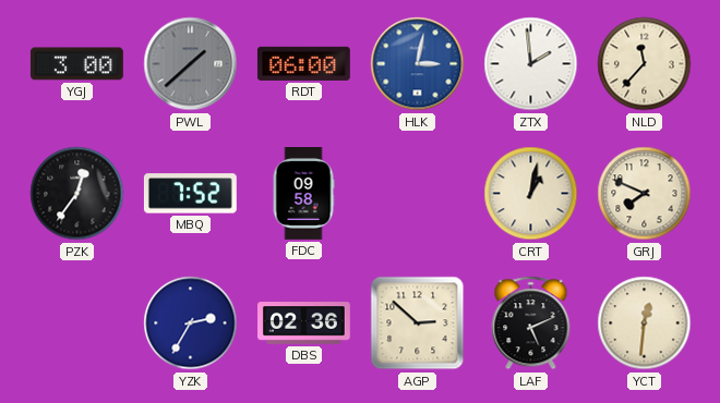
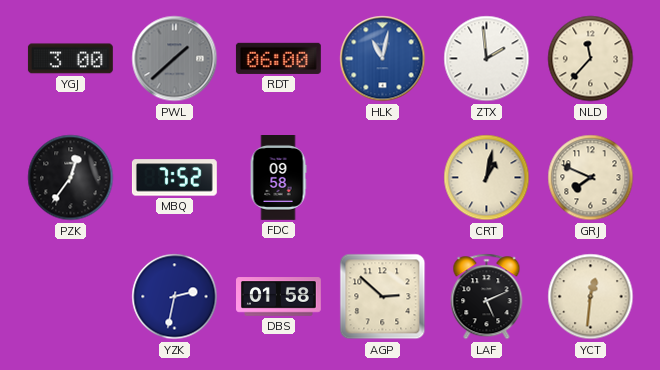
HLK: 3:02 -> 11:02
YZK: 2:35 -> 2:32
DBS: 02:36 -> 01:58
